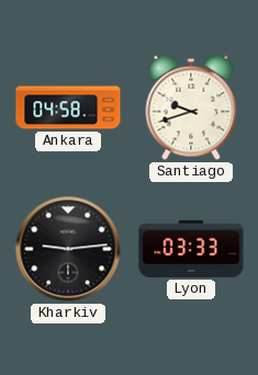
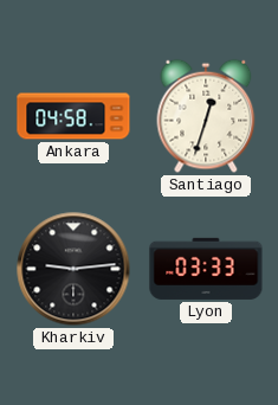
Santiago: 9:42 -> 12:33
